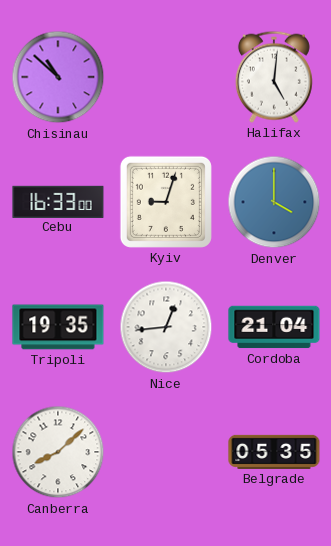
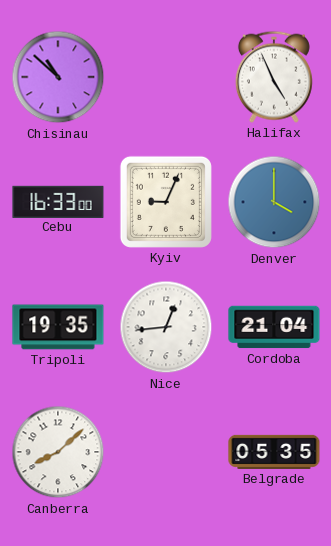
Halifax: 5:01 -> 4:56
Kyiv: 9:03 -> 9:04
